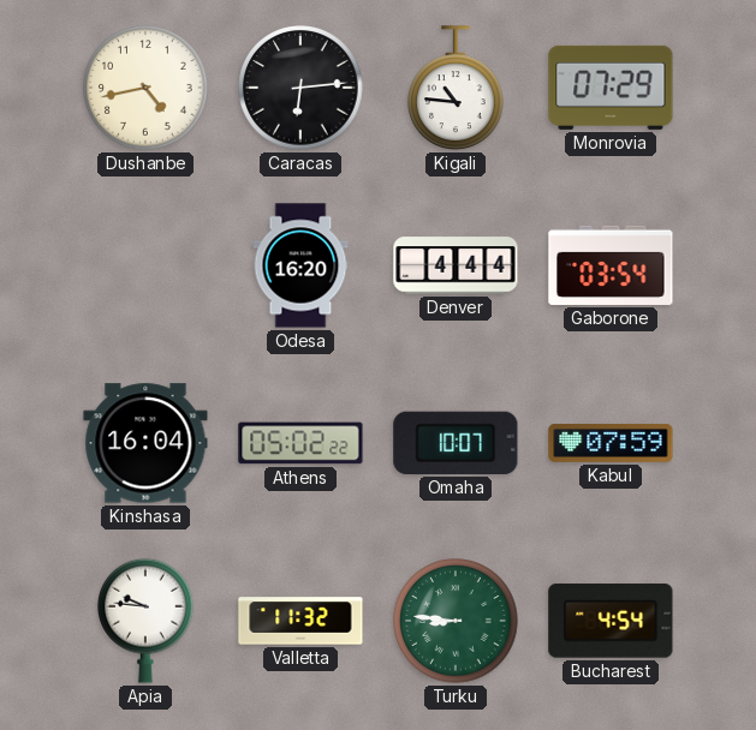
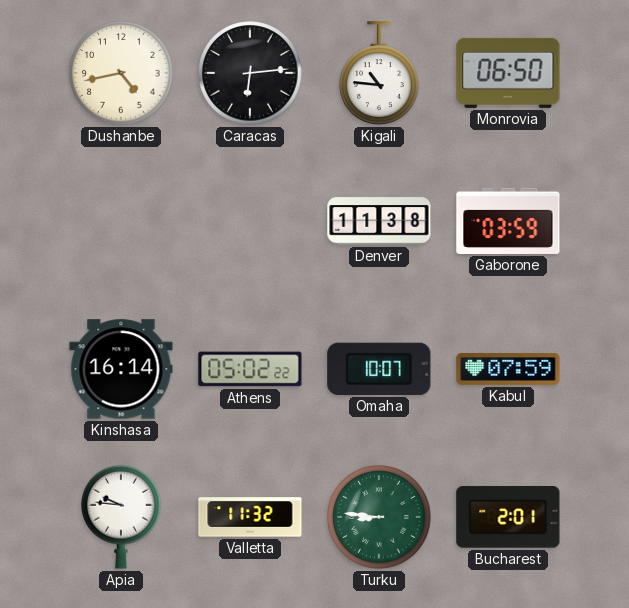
Monrovia: 07:29 -> 06:50
Odesa: 16:20 -> none
Denver: 4:44 -> 11:38
Gaborone: 03:54 -> 03:59
Kinshasa: 16:04 -> 16:14
Bucharest: 4:54 -> 2:01
